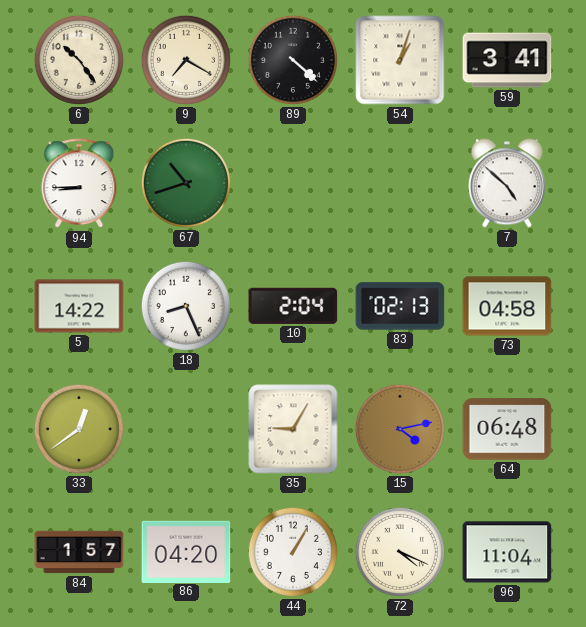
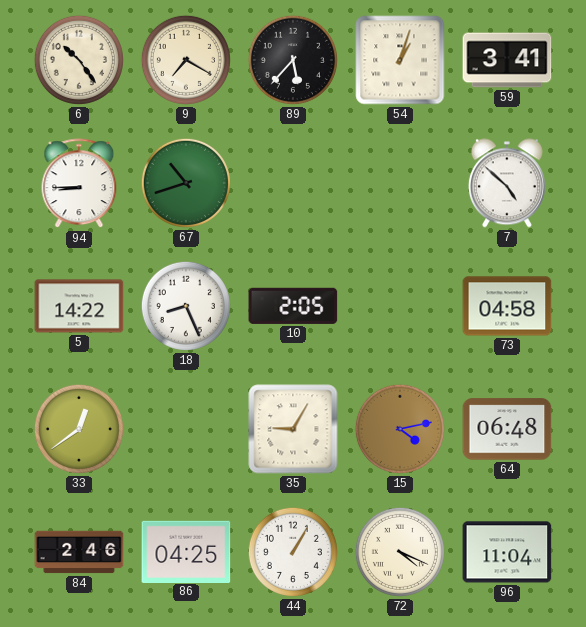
89: 4:22 -> 5:37
10: 2:04 -> 2:05
83: 02:13 -> none
84: 1:57 -> 2:46
86: 04:20 -> 04:25
